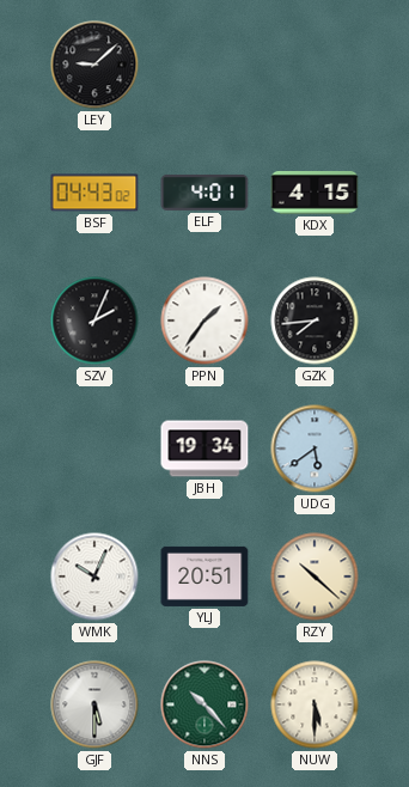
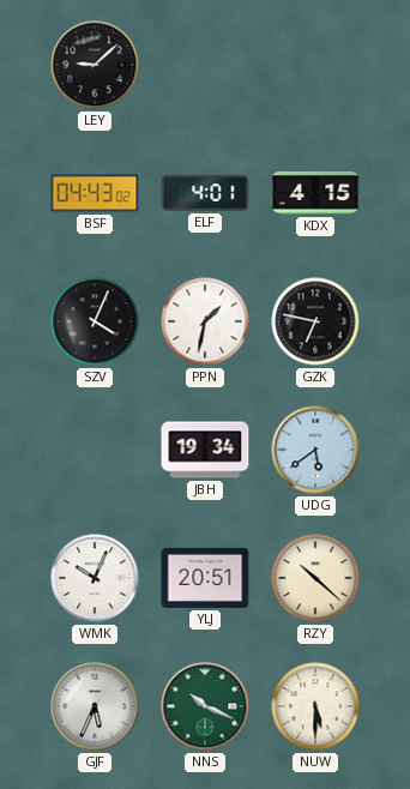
SZV: 2:04 -> 4:04
PPN: 1:36 -> 1:32
GZK: 7:44 -> 6:47
GJF: 5:30 -> 5:34
NNS: 10:23 -> 10:19
